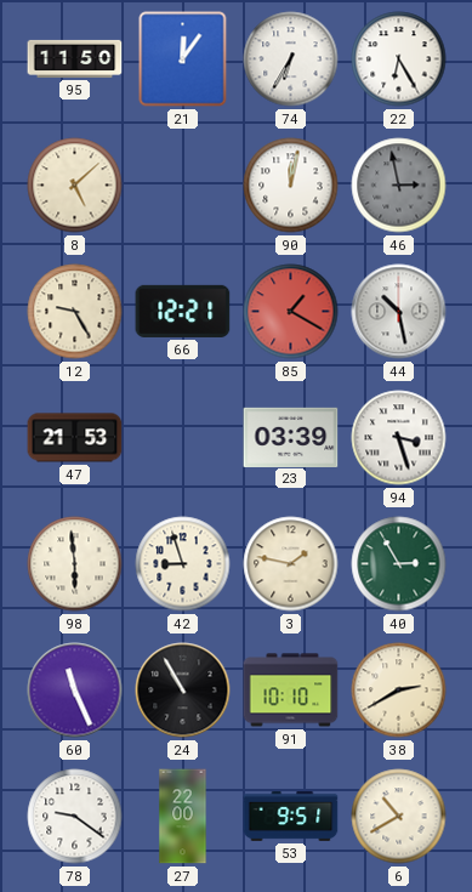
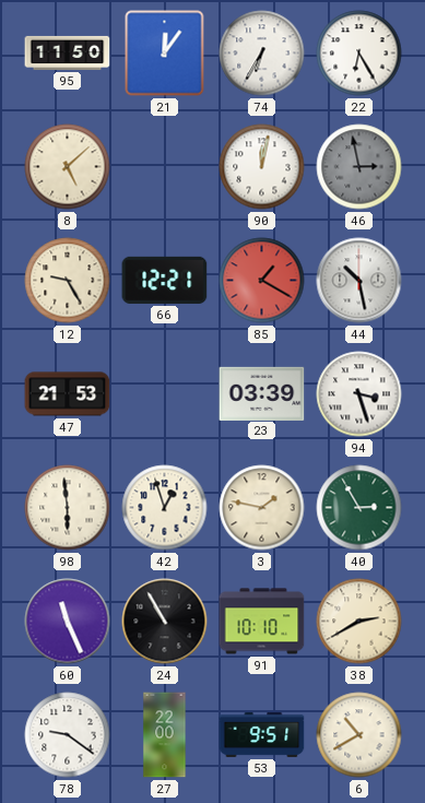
42: 8:57 -> 12:57
